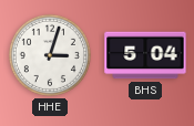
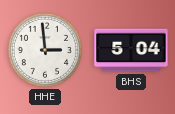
HHE: 3:03 -> 2:59
